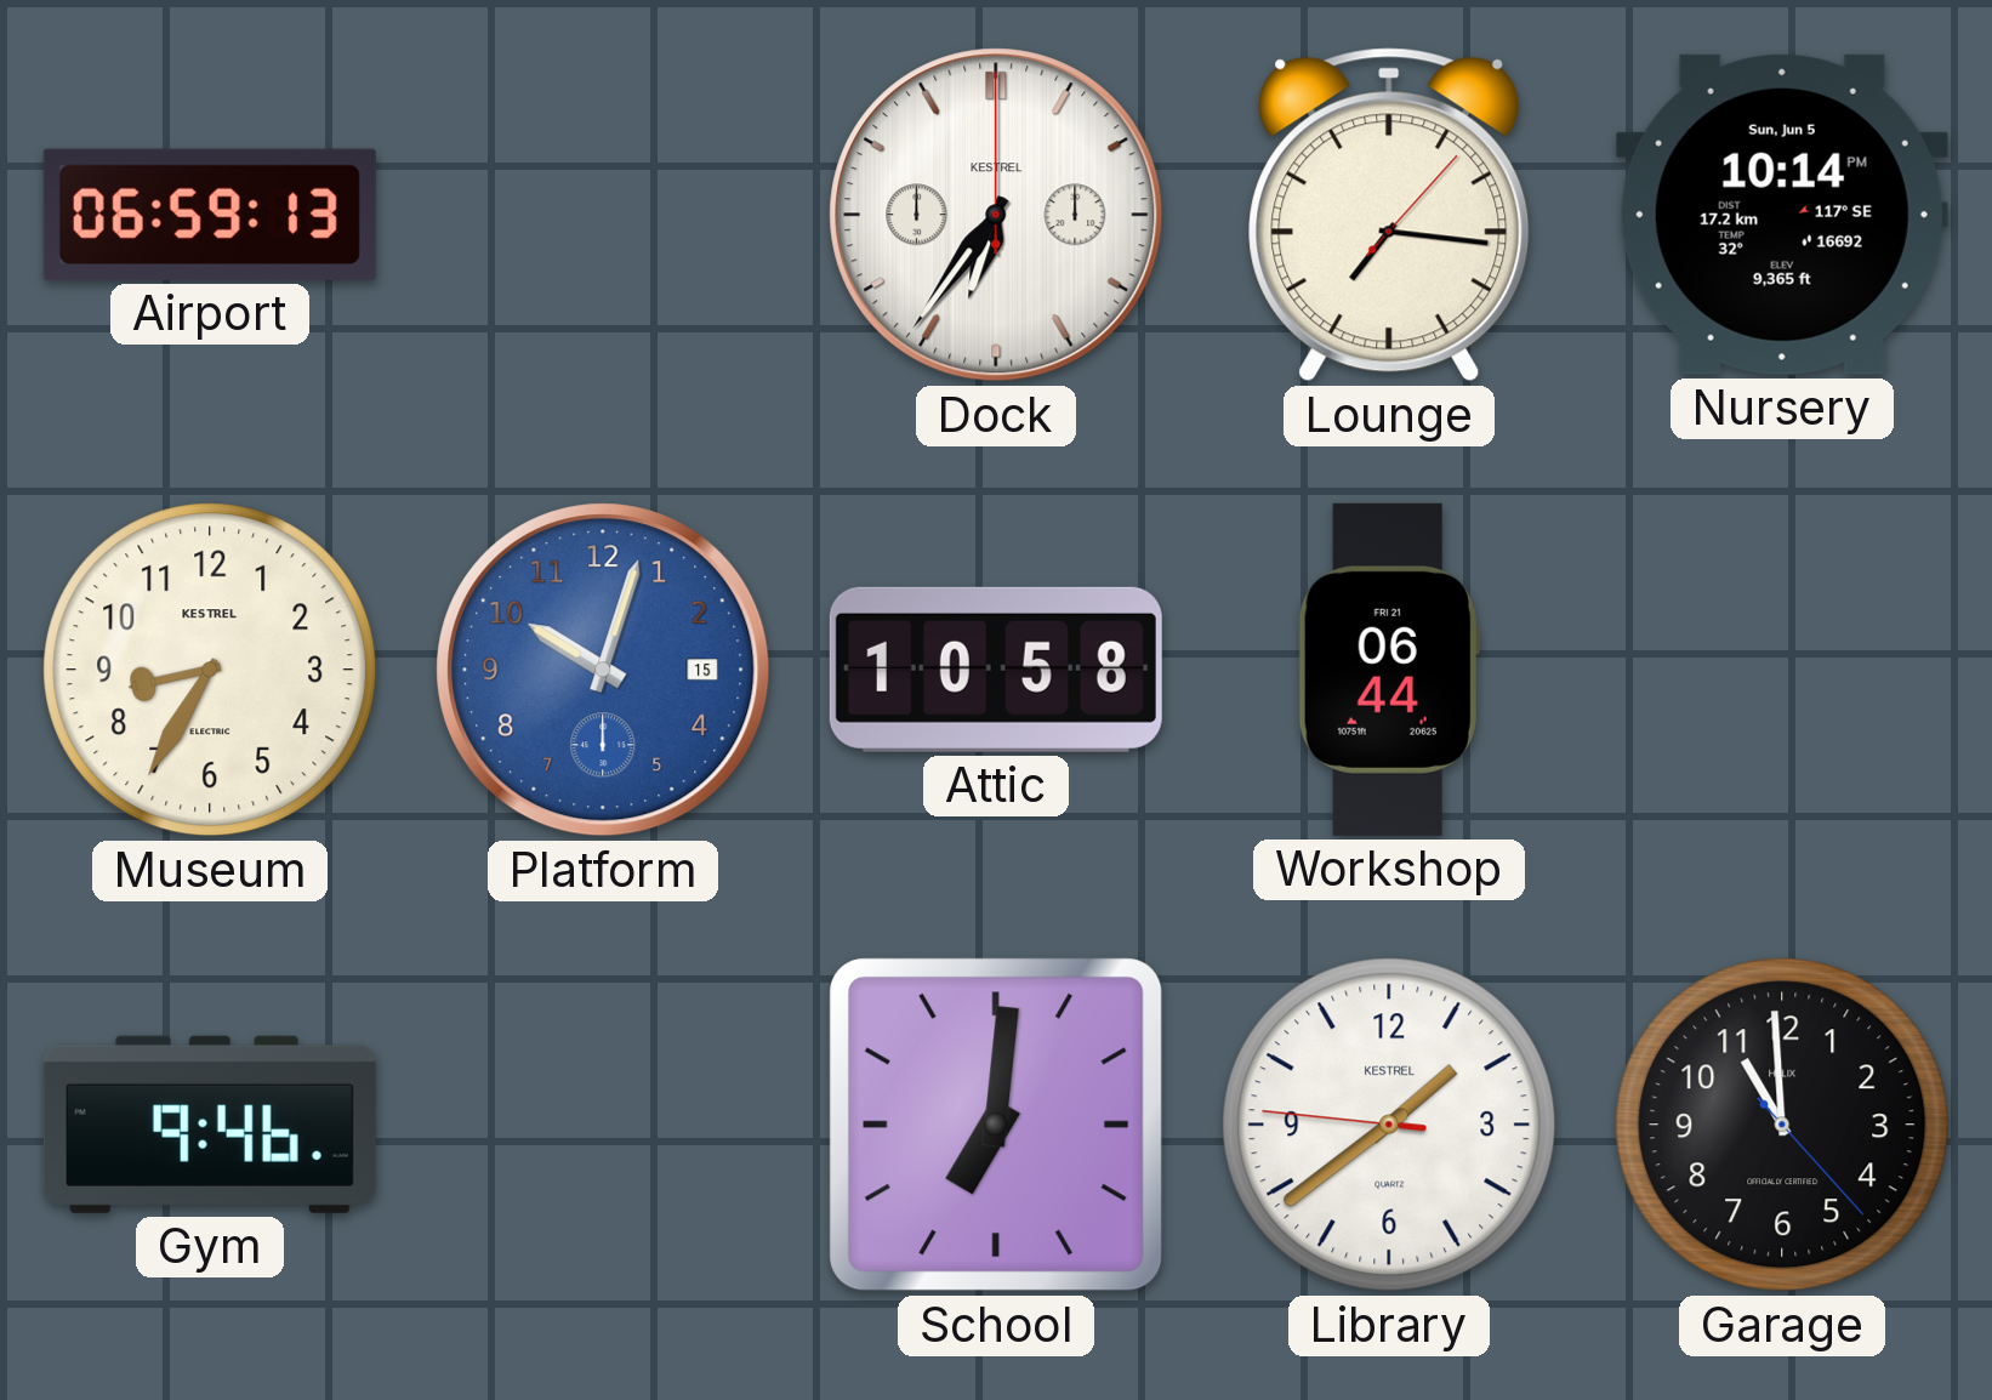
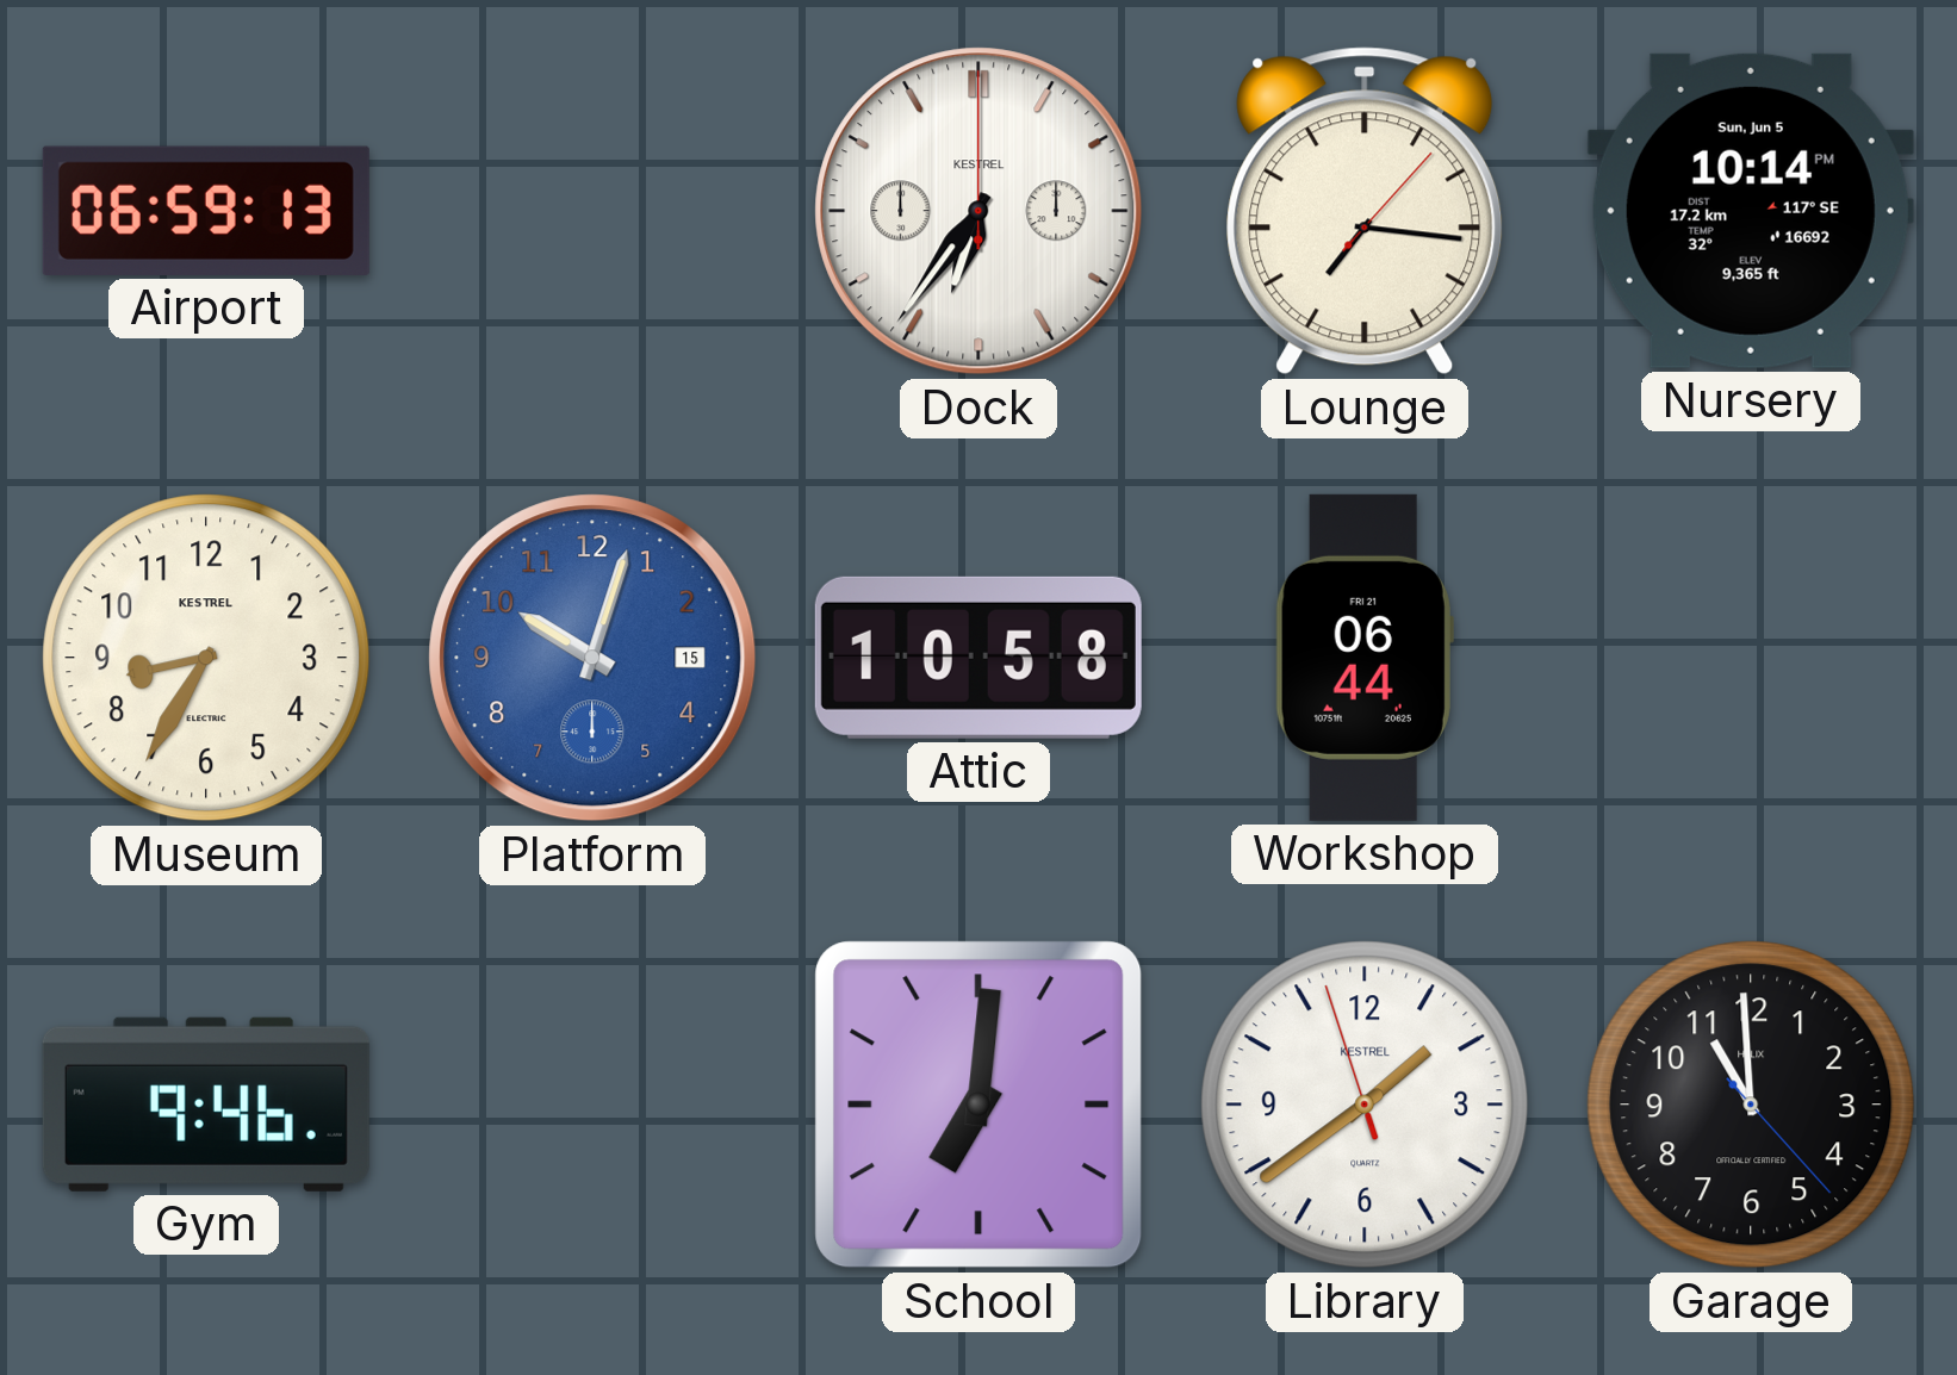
Library: 1:38:46 -> 1:38:57
